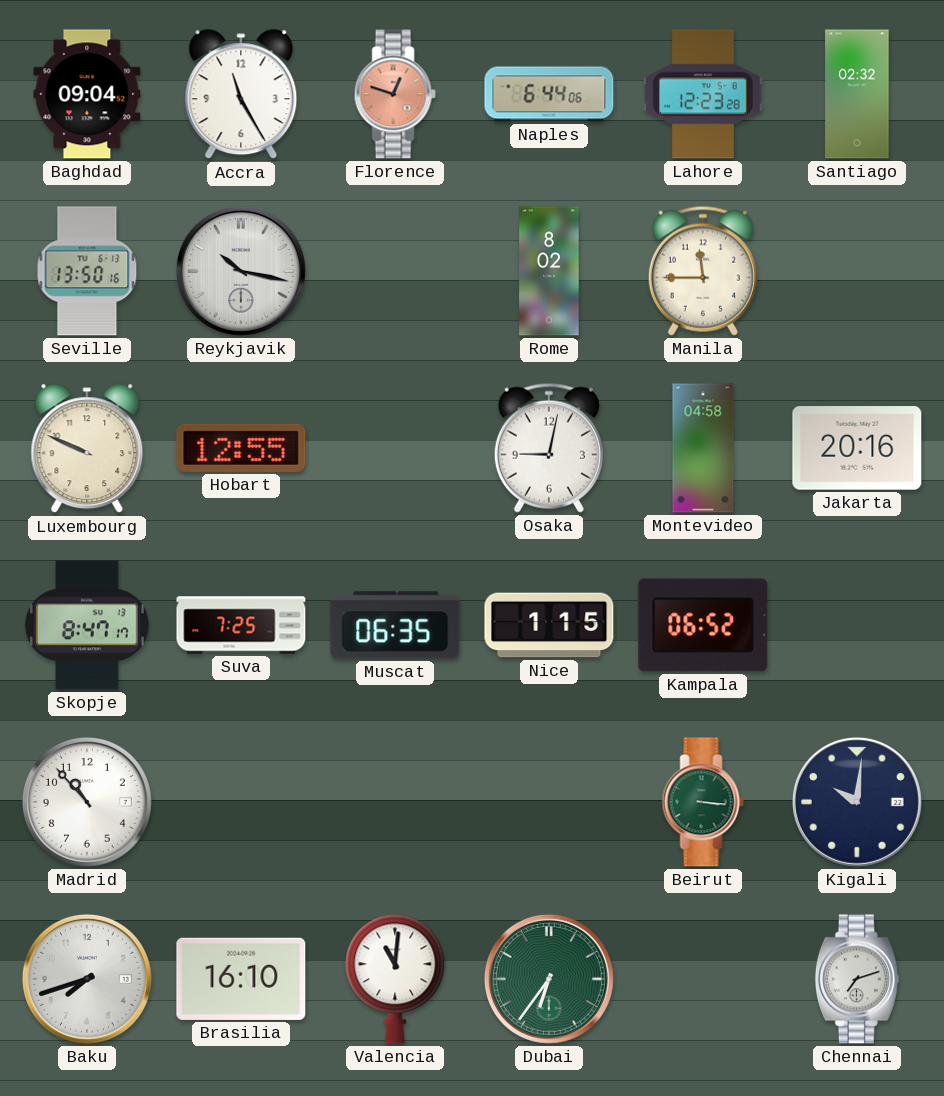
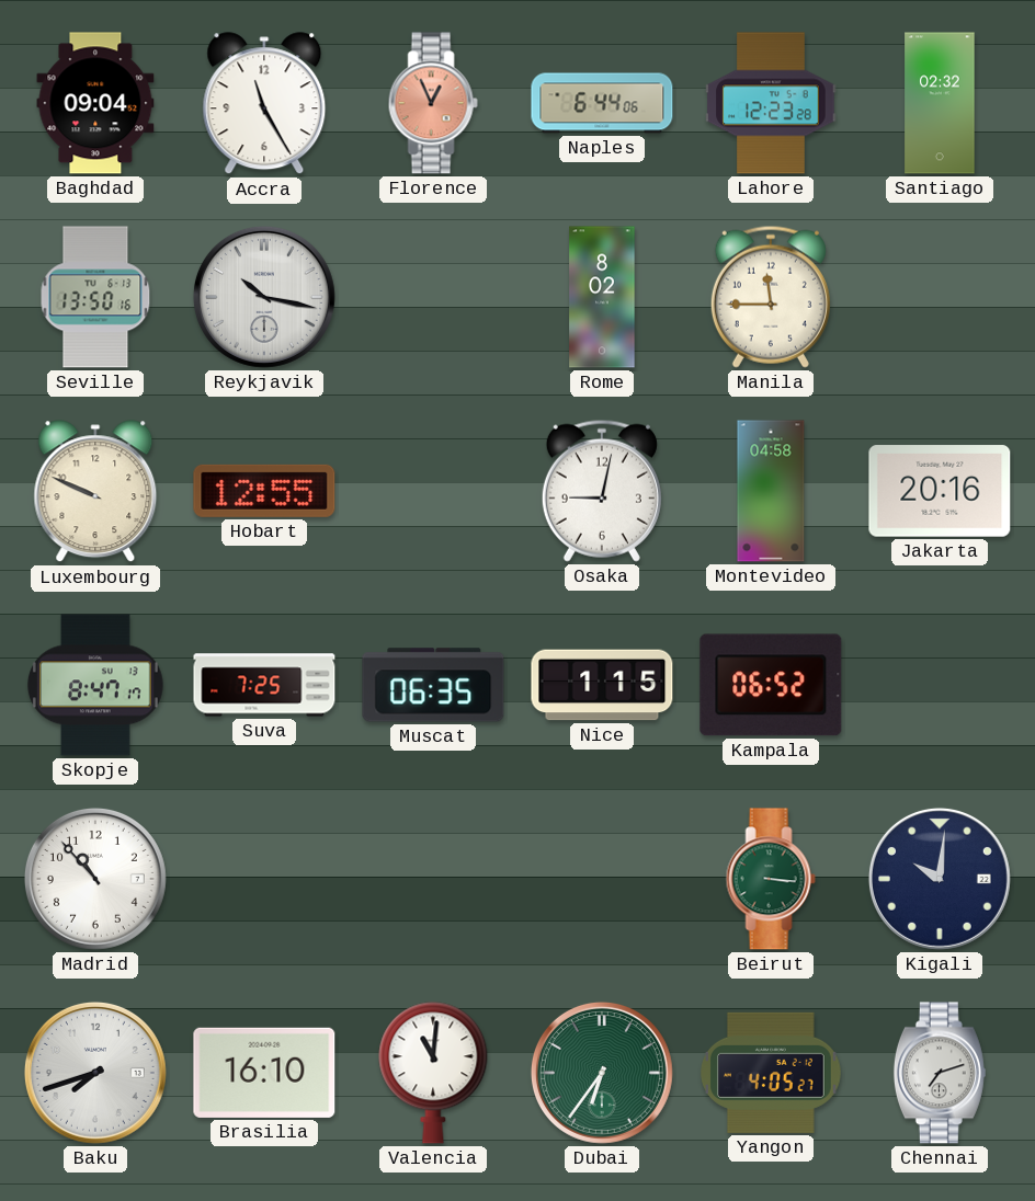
Florence: 12:48 -> 12:56
Yangon: none -> 4:05
